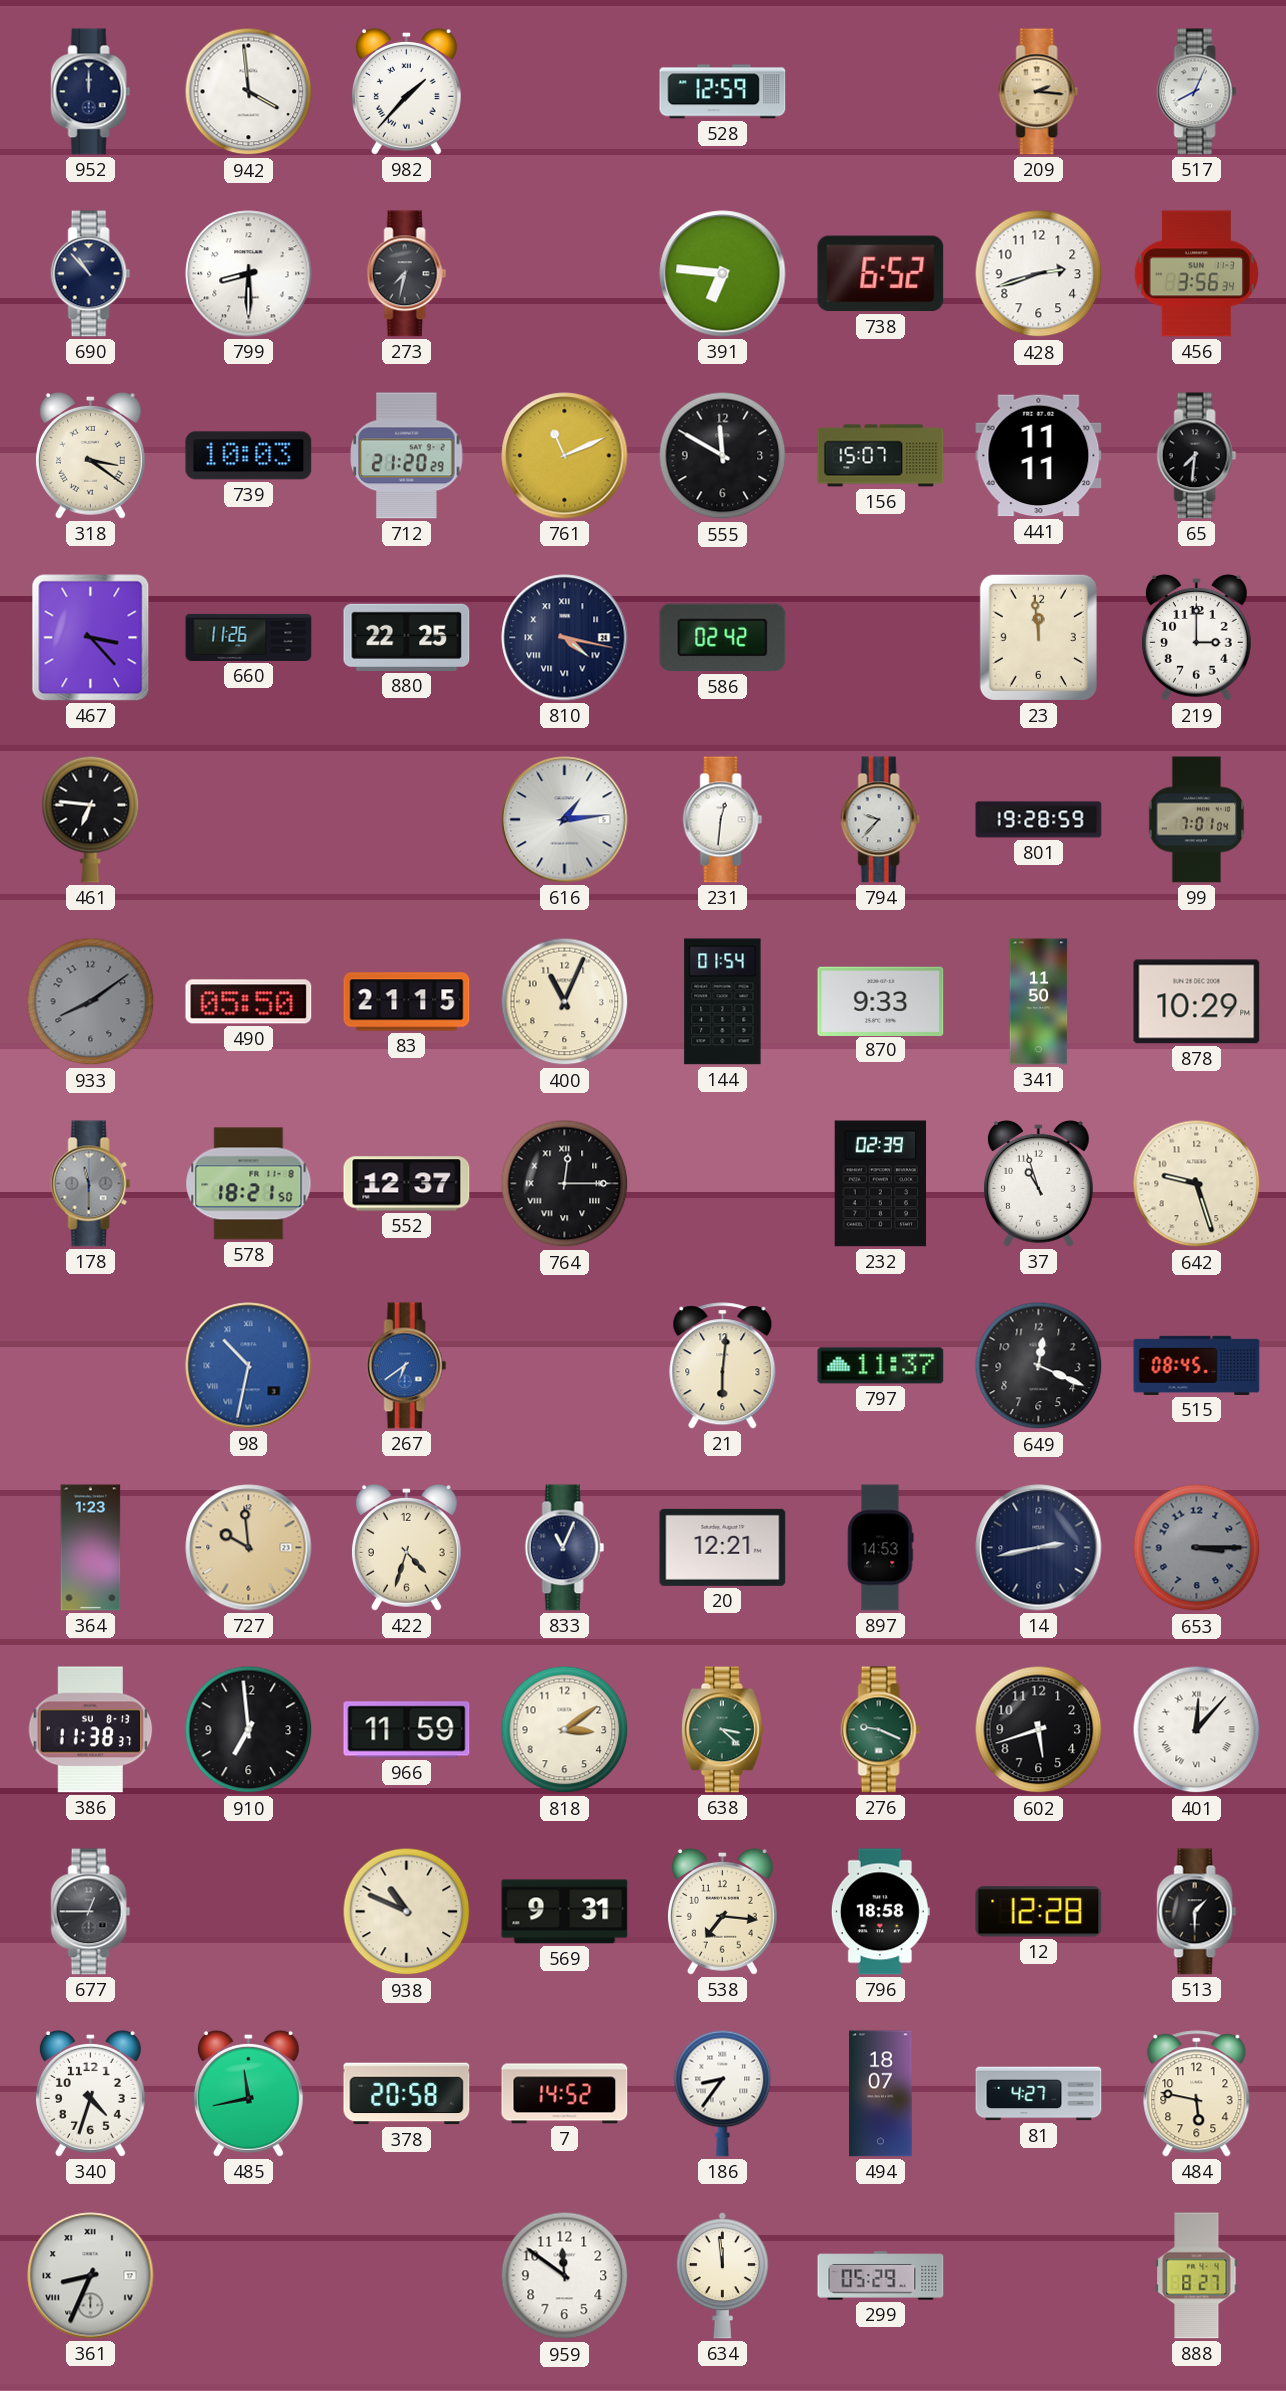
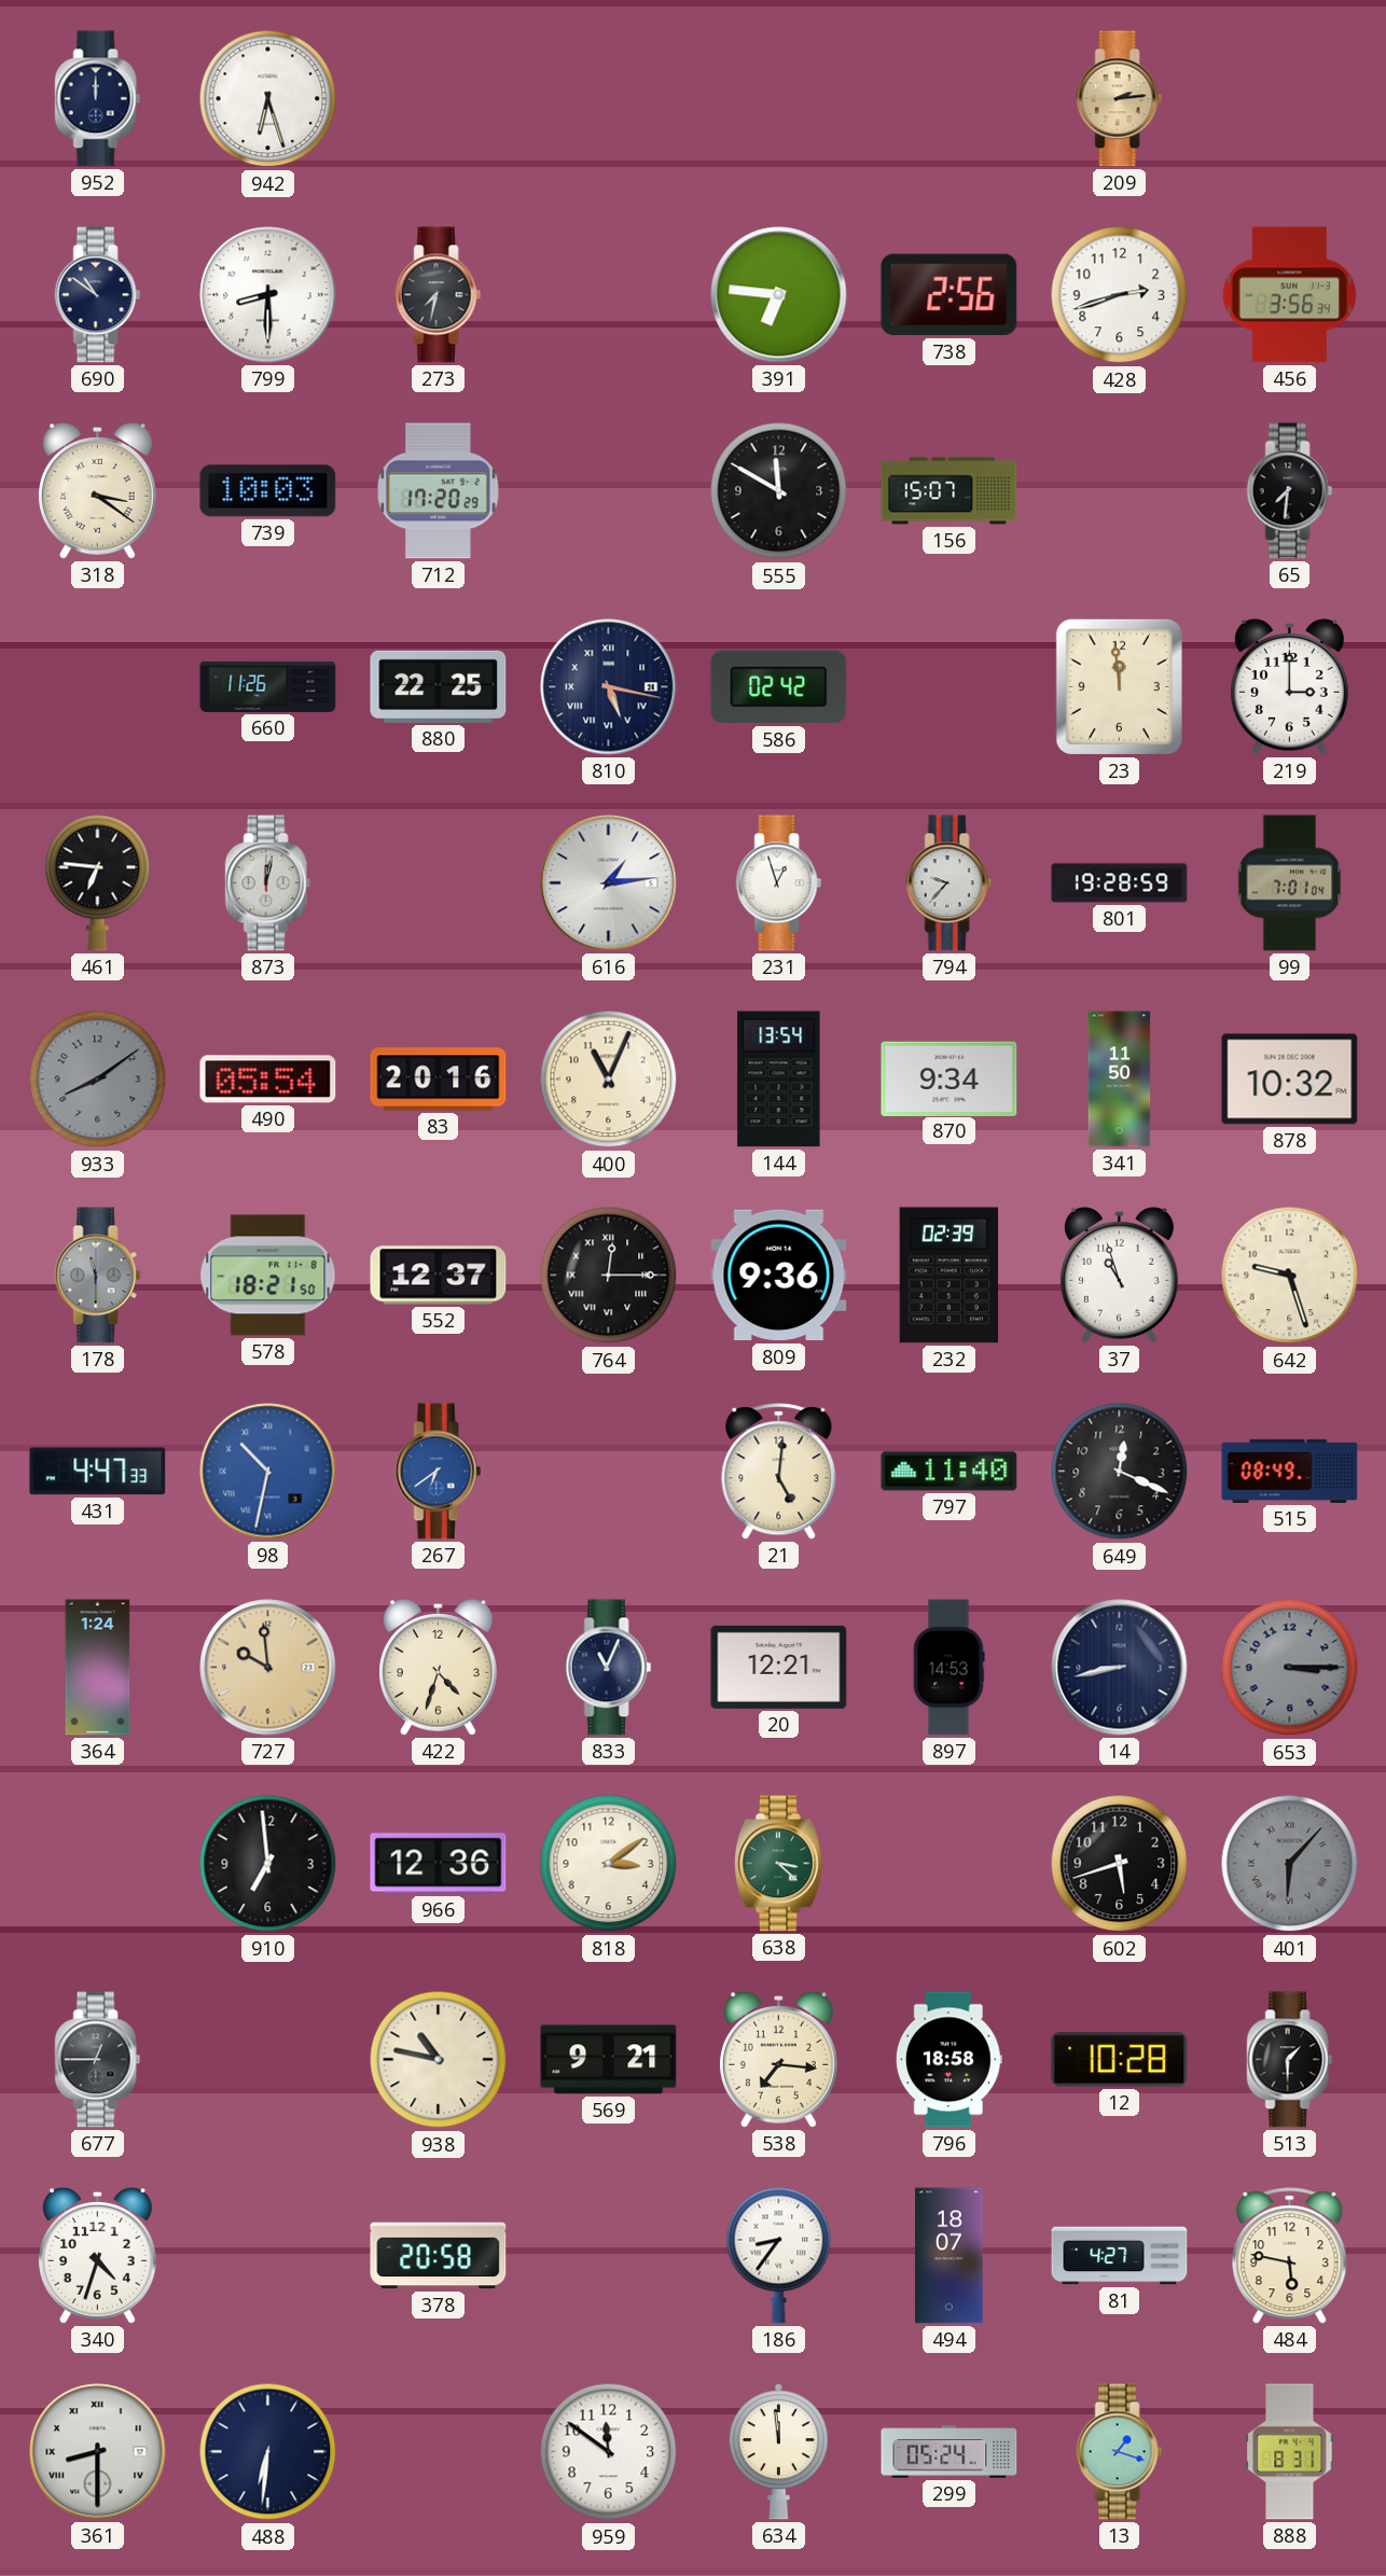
942: 3:59 -> 6:27
982: 1:37 -> none
528: 12:59 -> none
209: 2:16 -> 2:14
517: 8:04 -> none
690: 10:53 -> 10:51
738: 6:52 -> 2:56
712: 21:20 -> 17:20
761: 11:11 -> none
441: 11:11 -> none
467: 3:23 -> none
810: 4:17 -> 5:17
873: none -> 12:02
231: 12:31 -> 12:57
490: 05:50 -> 05:54
83: 21:15 -> 20:16
144: 01:54 -> 13:54
870: 9:33 -> 9:34
878: 10:29 -> 10:32
809: none -> 9:36
431: none -> 4:47
21: 6:01 -> 5:01
797: 11:37 -> 11:40
515: 08:45 -> 08:49
364: 1:23 -> 1:24
14: 2:43 -> 8:43
386: 11:38 -> none
966: 11:59 -> 12:36
276: 9:19 -> none
401: 12:07 -> 6:07
401 dial: white -> grey
938: 10:49 -> 10:47
569: 9:31 -> 9:21
12: 12:28 -> 10:28
485: 11:43 -> none
7: 14:52 -> none
361: 8:34 -> 8:30
488: none -> 6:31
299: 05:29 -> 05:24
13: none -> 1:18
888: 8:27 -> 8:31
